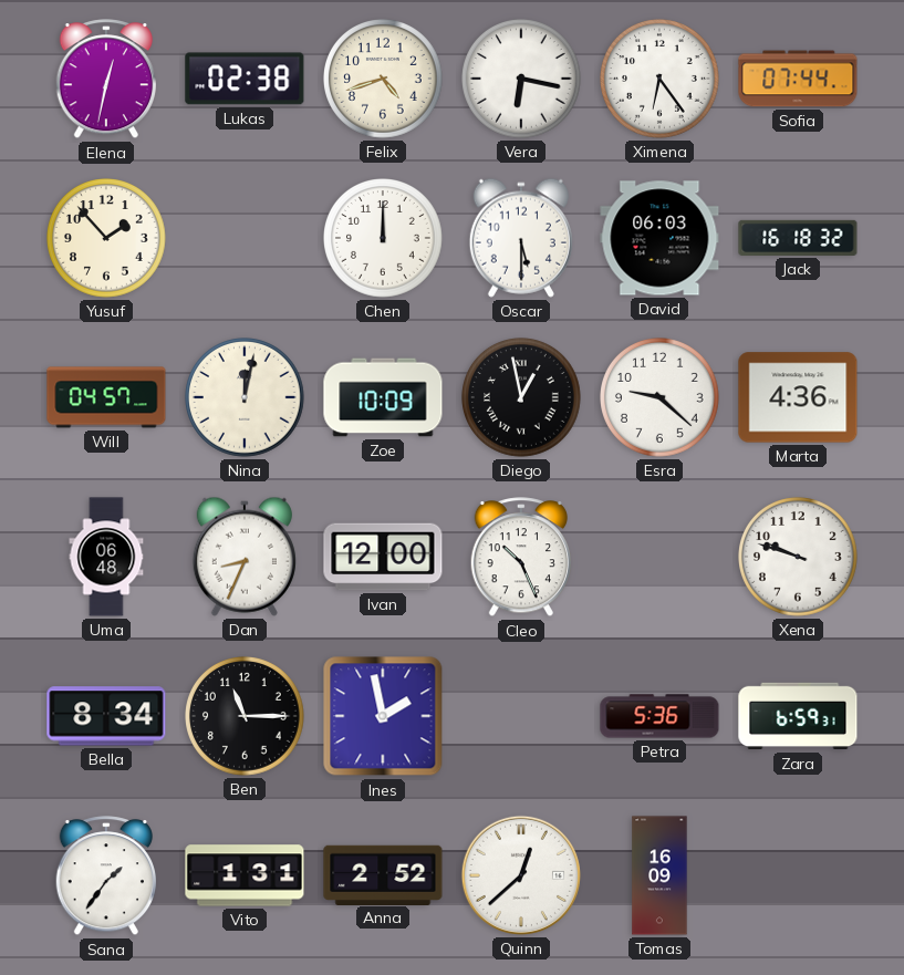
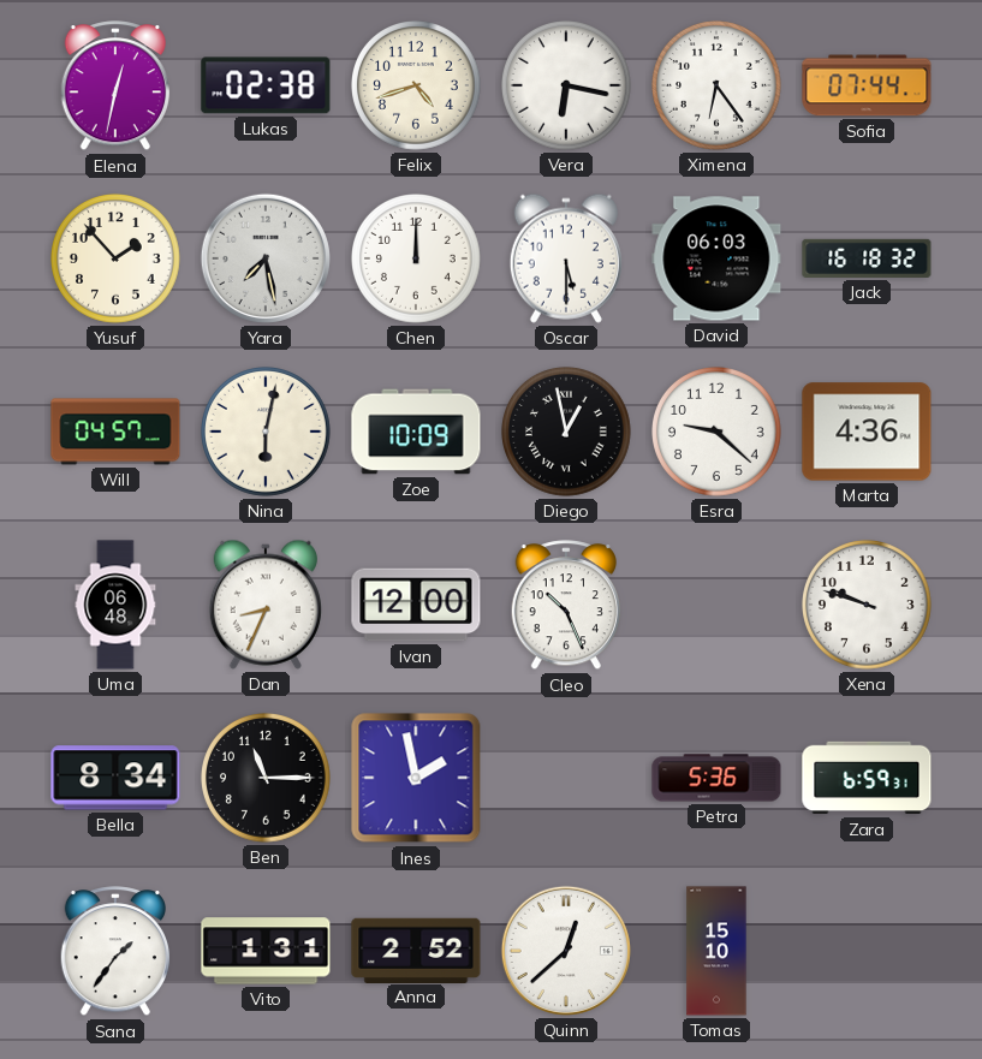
Yara: none -> 7:28
Nina: 12:02 -> 6:02
Tomas: 16:09 -> 15:10
